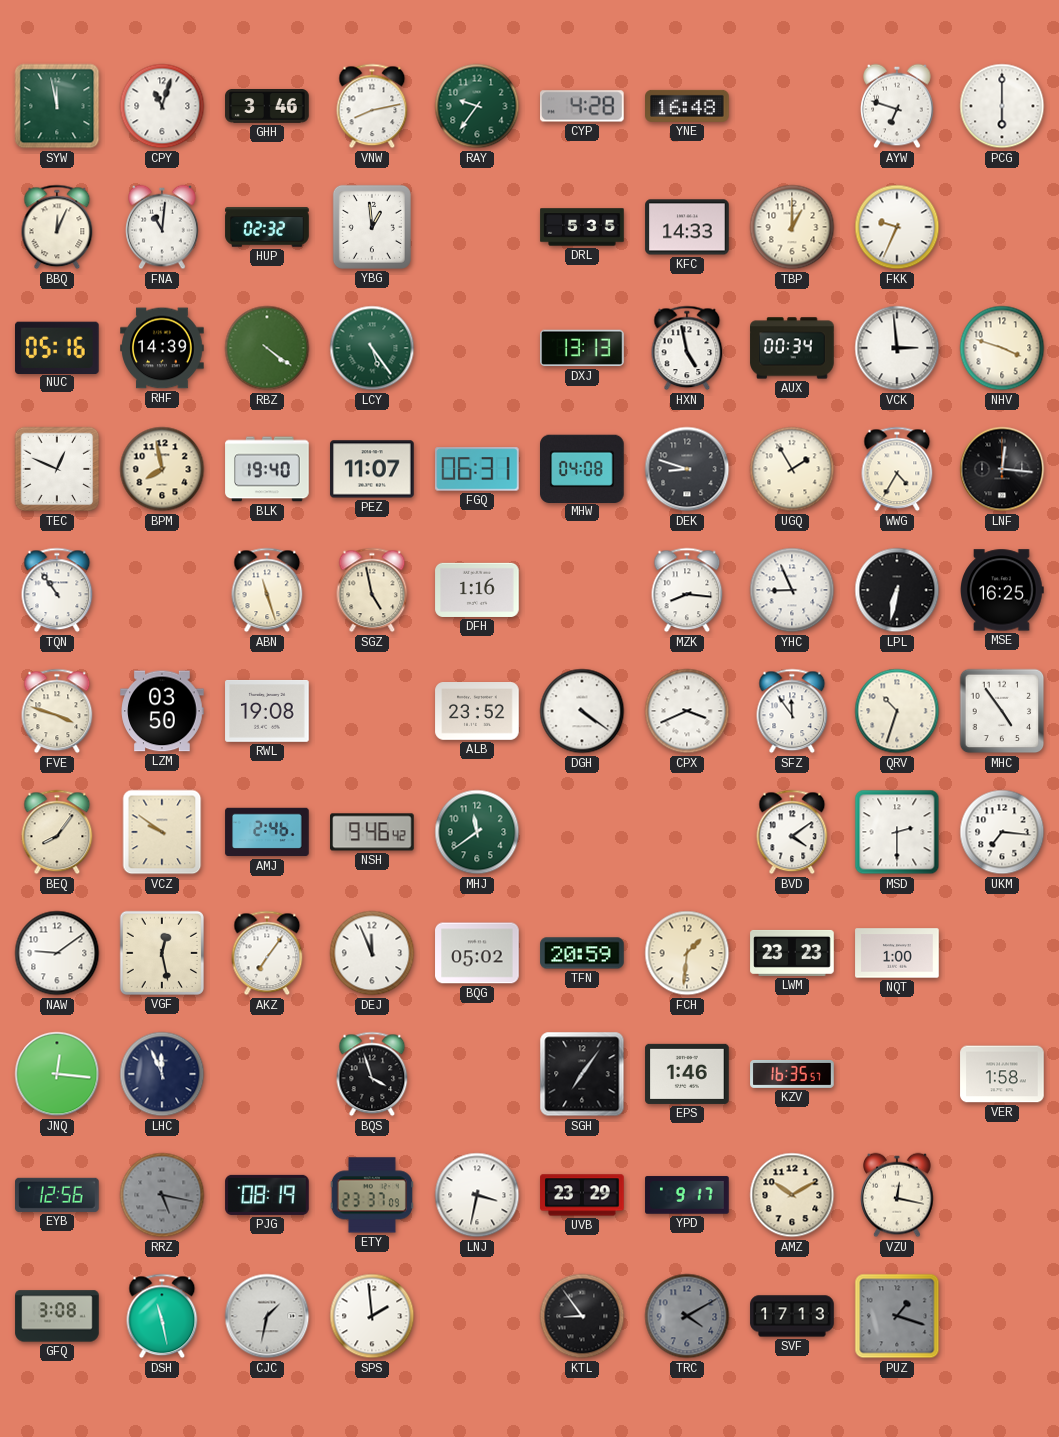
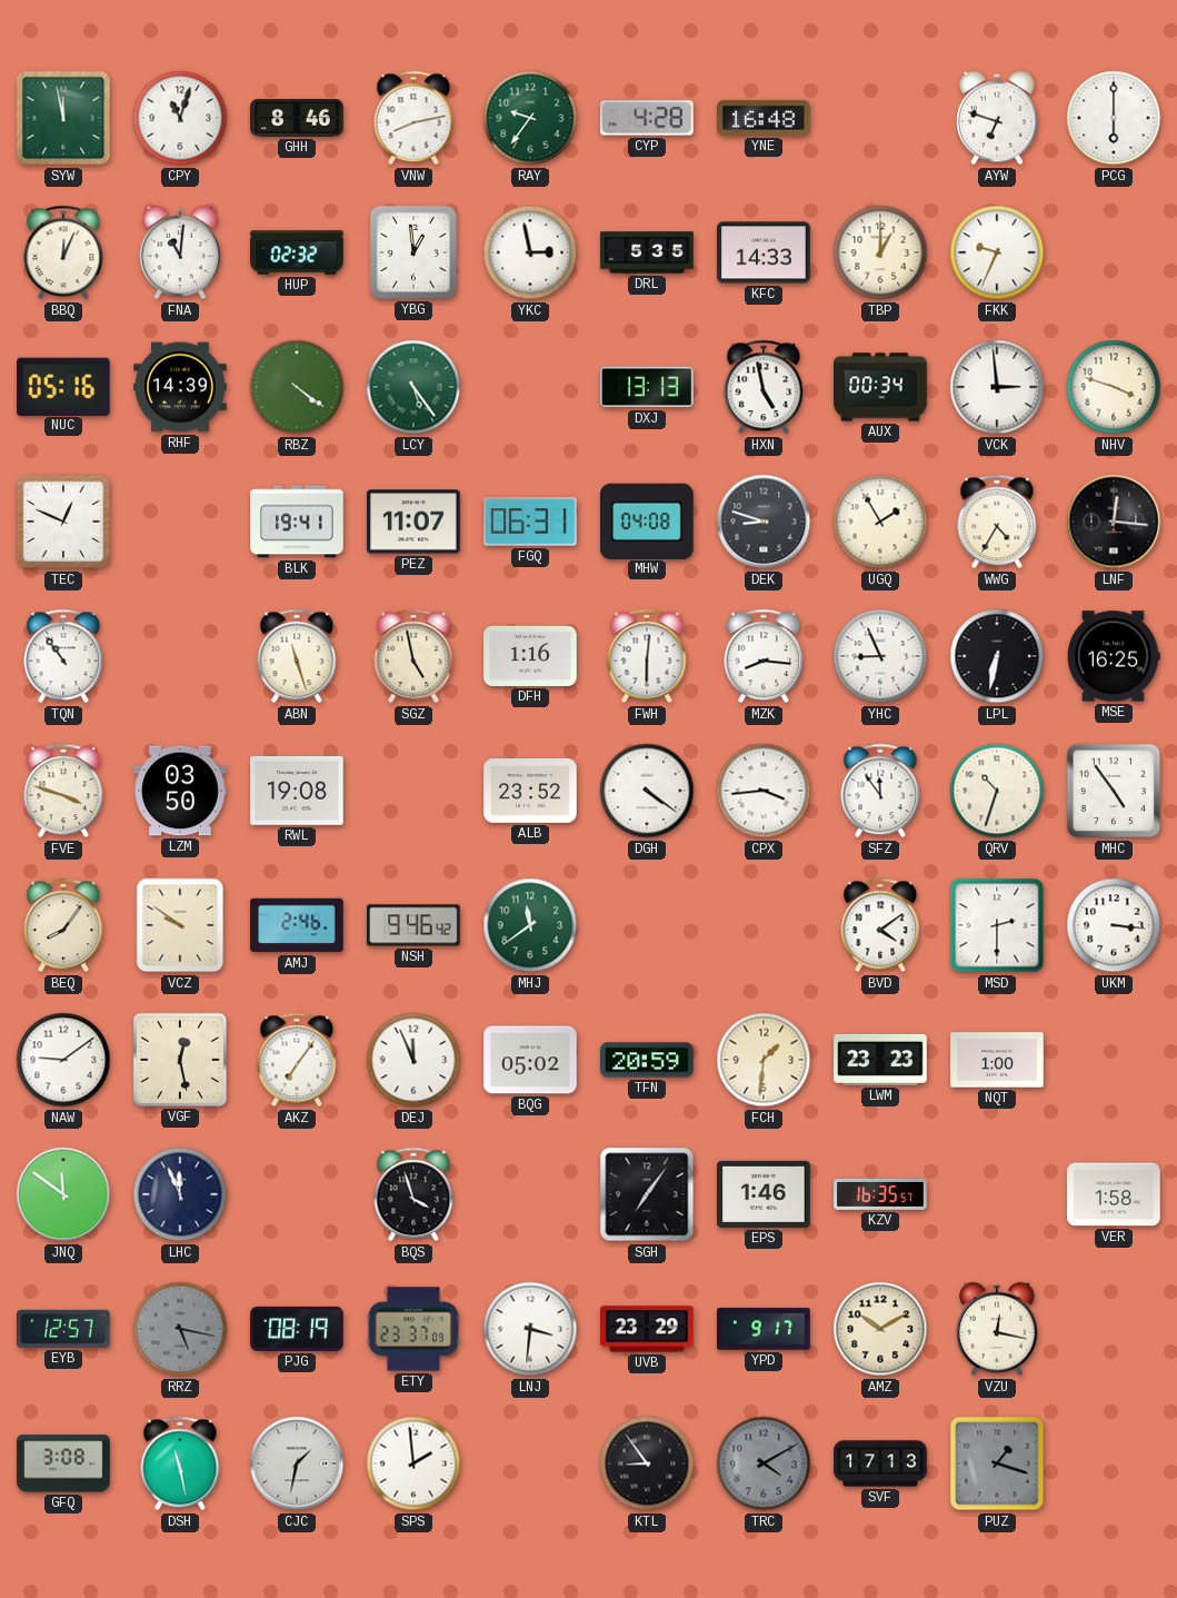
GHH: 3:46 -> 8:46
YKC: none -> 2:58
BPM: 7:58 -> none
BLK: 19:40 -> 19:41
FWH: none -> 6:01
CPX: 3:41 -> 3:44
UKM: 7:16 -> 3:16
JNQ: 12:16 -> 11:51
EYB: 12:56 -> 12:57
LNJ: 3:32 -> 3:31
